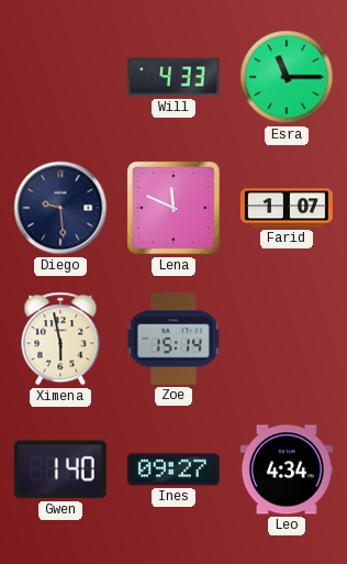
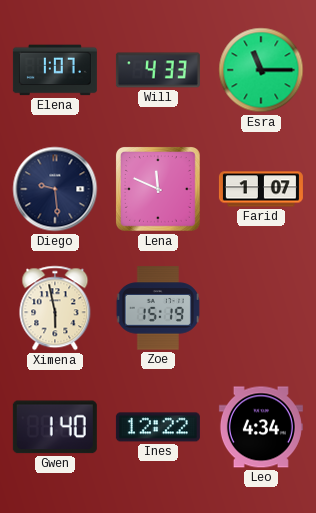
Elena: none -> 1:07
Zoe: 15:14 -> 15:19
Ines: 09:27 -> 12:22
